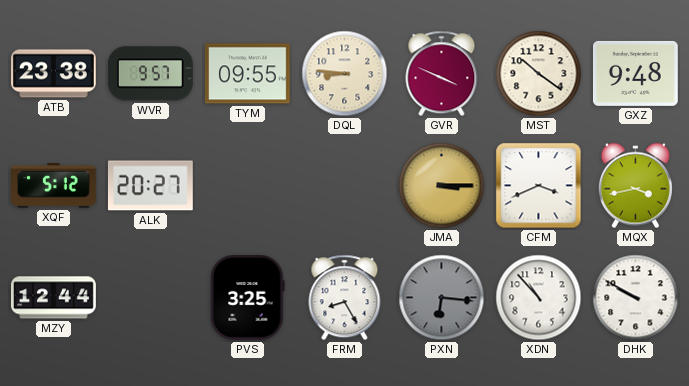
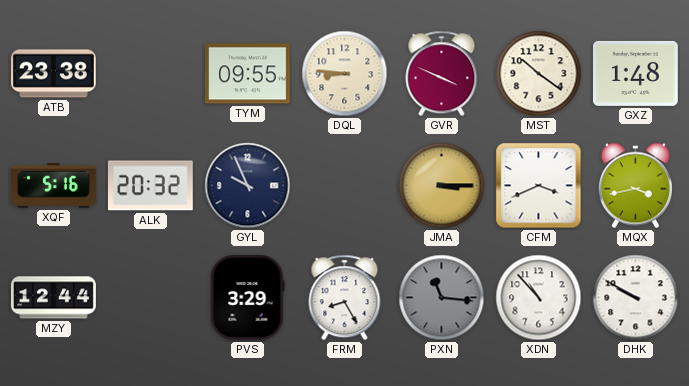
WVR: 9:57 -> none
GXZ: 9:48 -> 1:48
XQF: 5:12 -> 5:16
ALK: 20:27 -> 20:32
GYL: none -> 9:56
PVS: 3:25 -> 3:29
PXN: 6:16 -> 11:16
